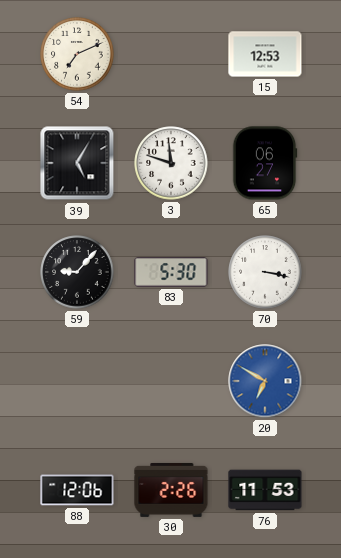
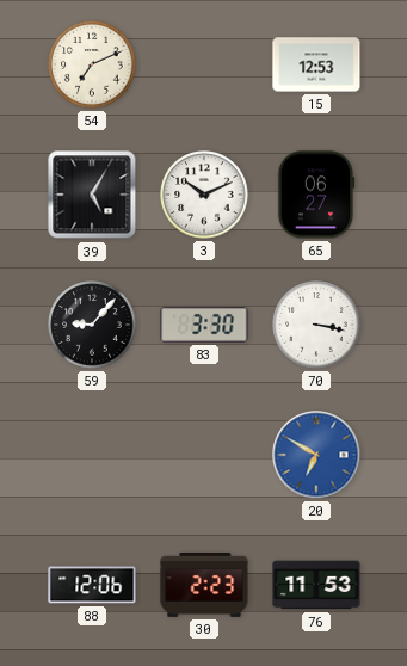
3: 11:48 -> 10:11
83: 5:30 -> 3:30
30: 2:26 -> 2:23
